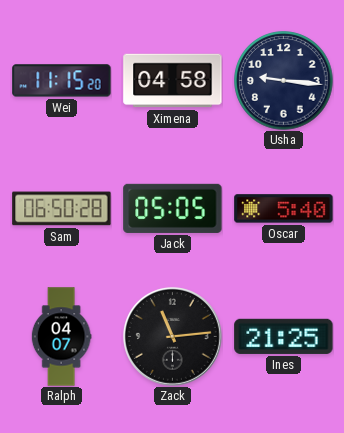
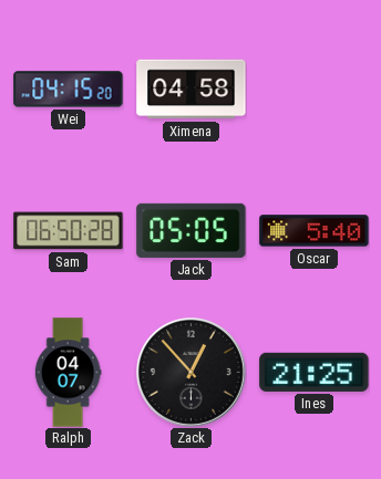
Wei: 11:15 -> 04:15
Usha: 9:16 -> none
Zack: 11:14 -> 12:53
